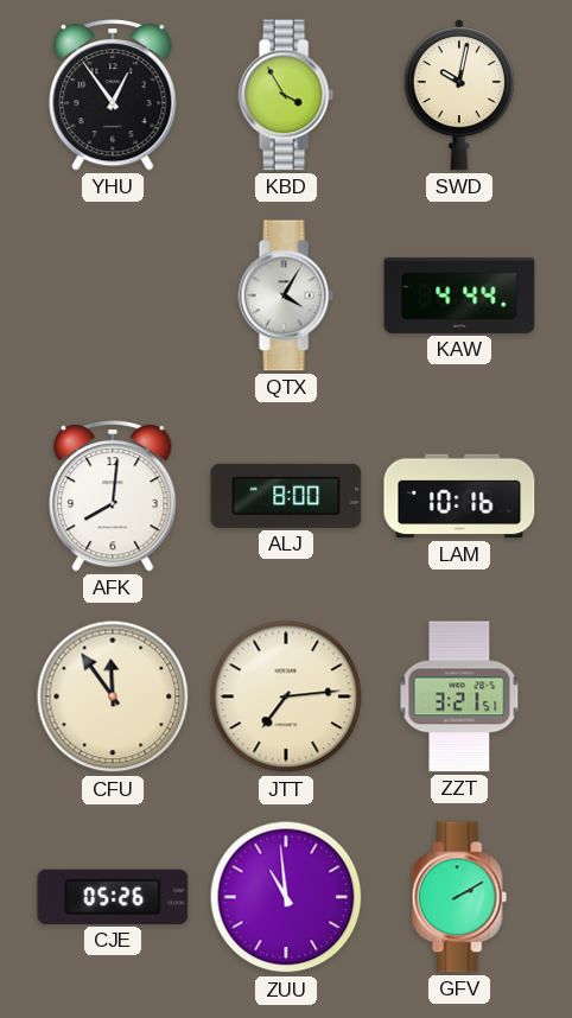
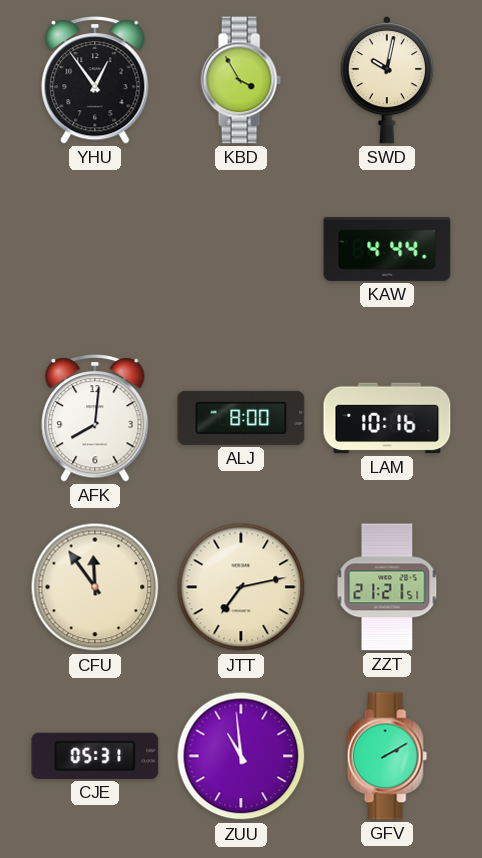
QTX: 4:05 -> none
JTT: 7:14 -> 7:13
ZZT: 3:21 -> 21:21
CJE: 05:26 -> 05:31
